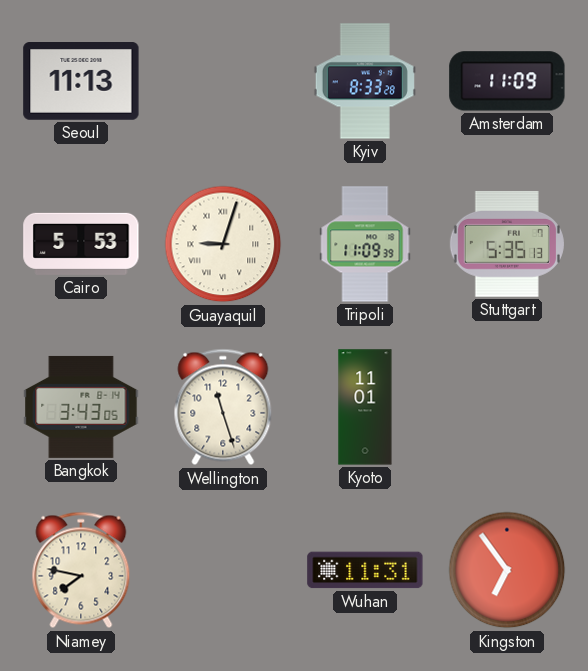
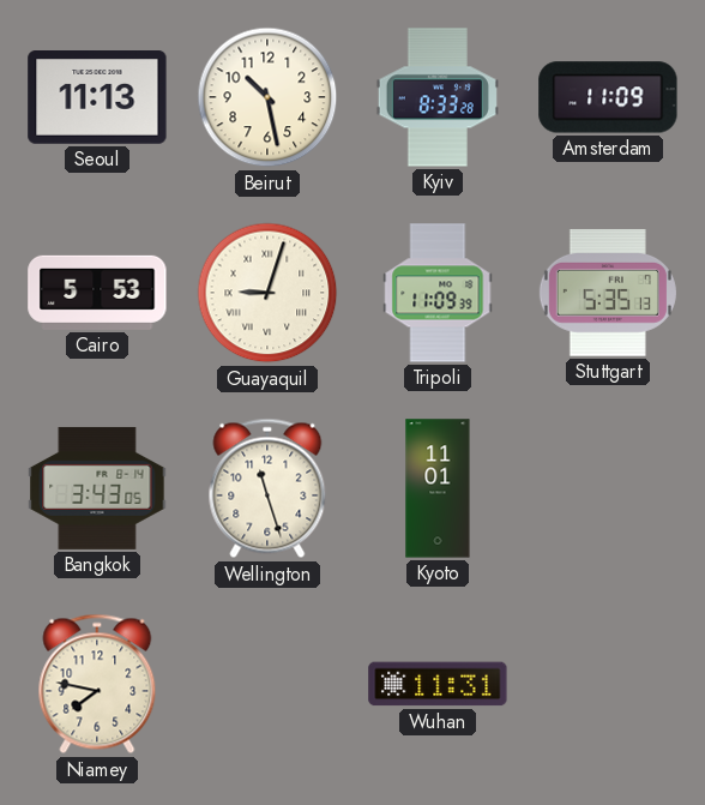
Beirut: none -> 10:28
Kingston: 6:54 -> none
